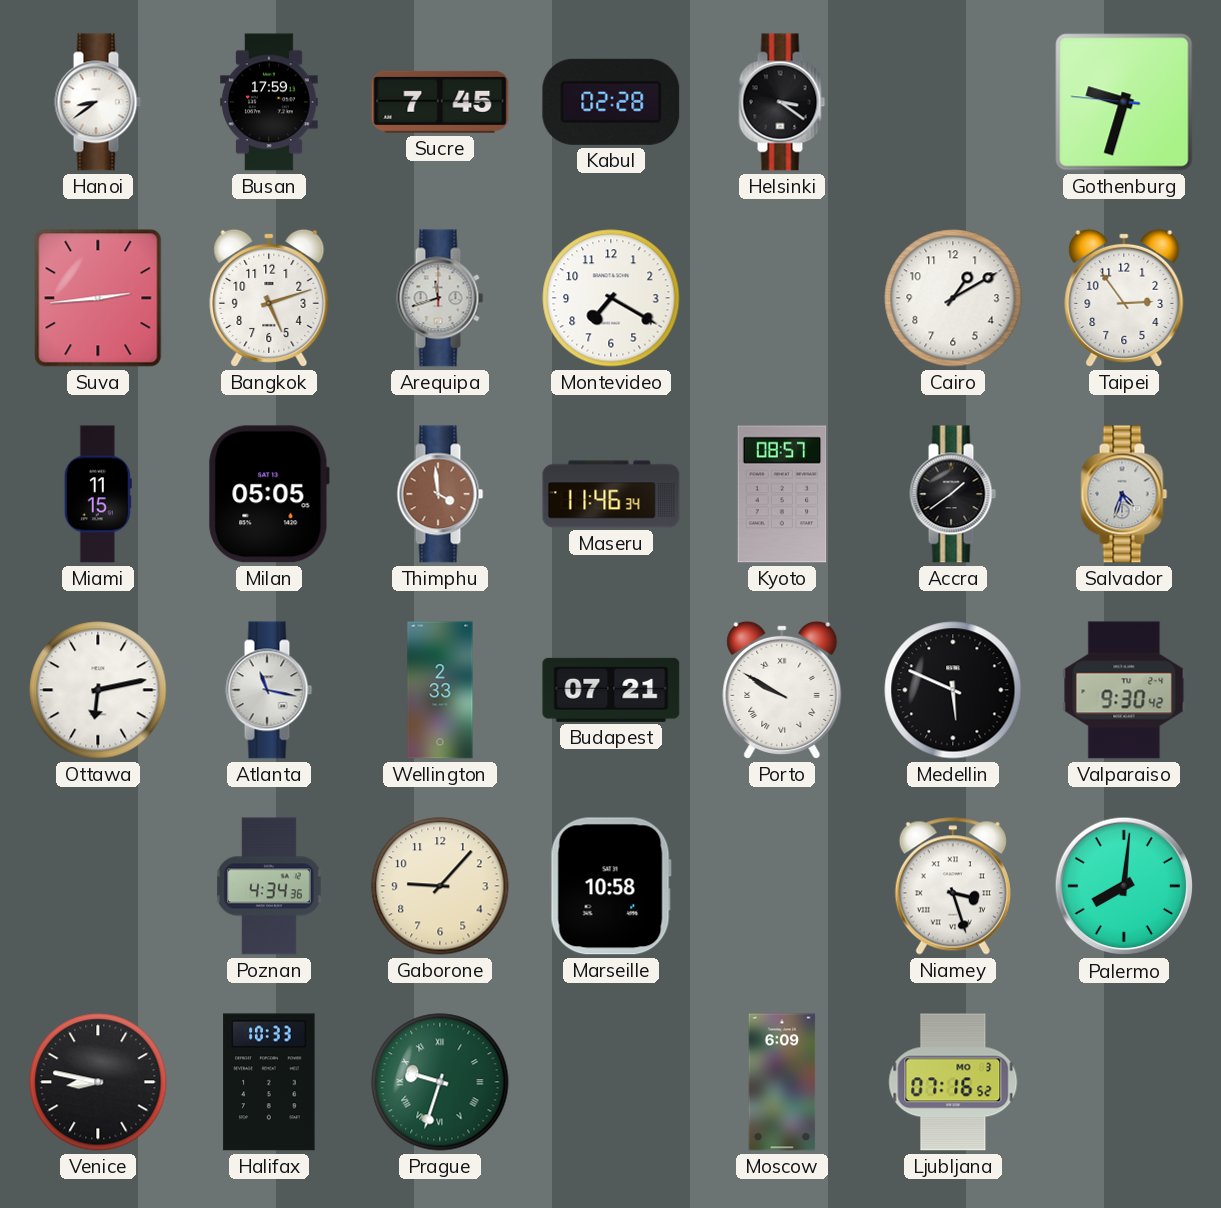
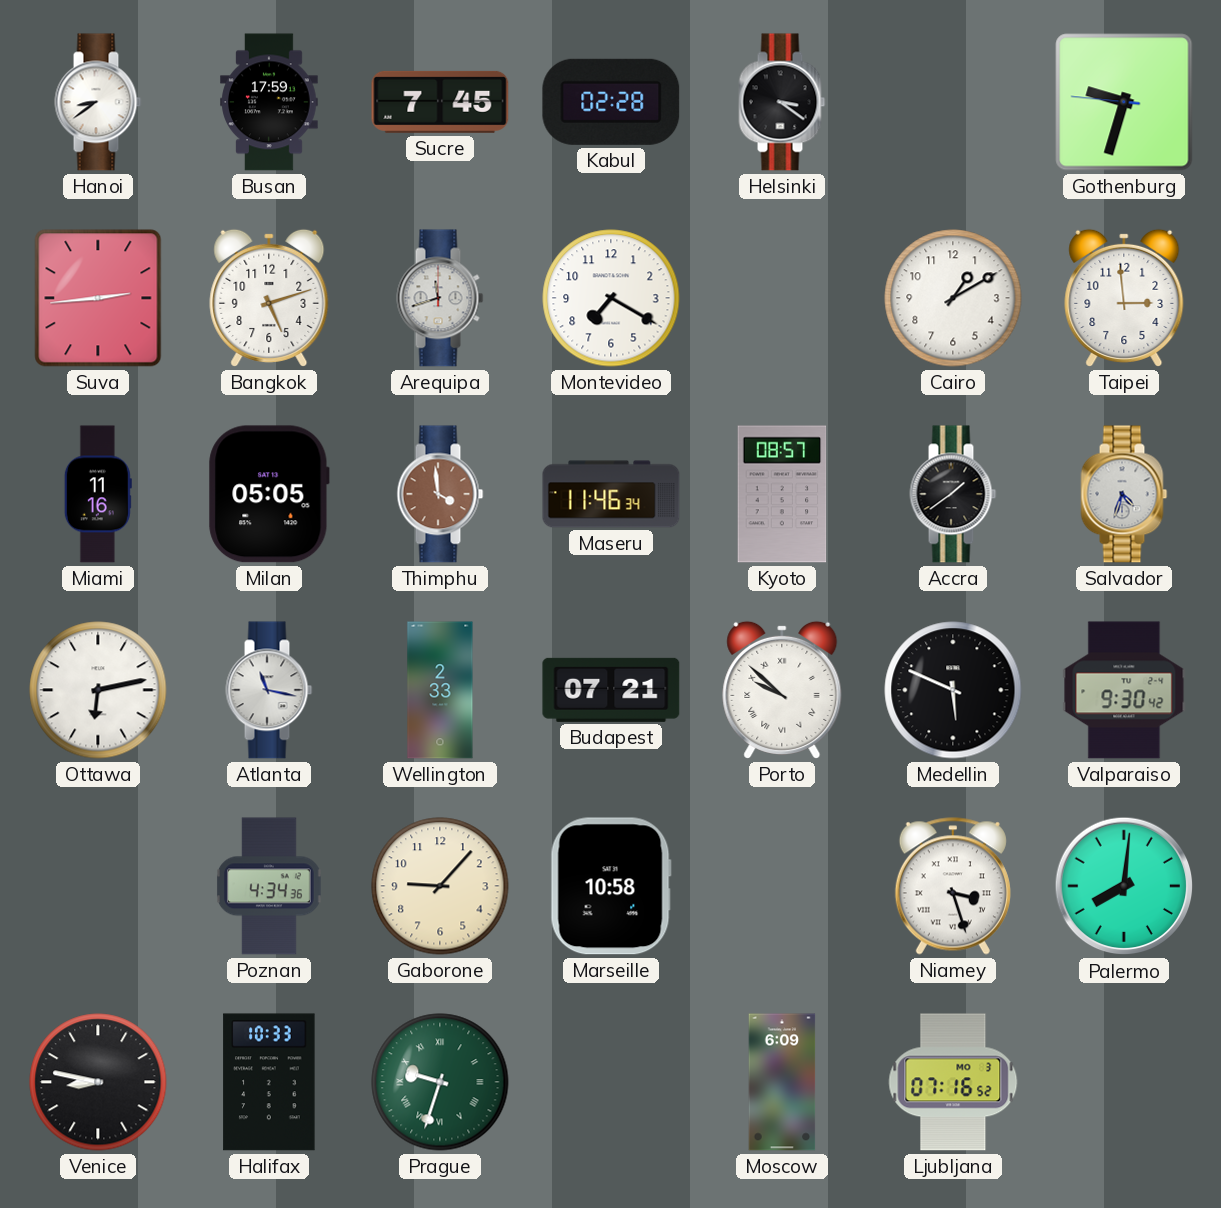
Taipei: 2:54 -> 2:59
Miami: 11:15 -> 11:16
Porto: 9:50 -> 9:52
